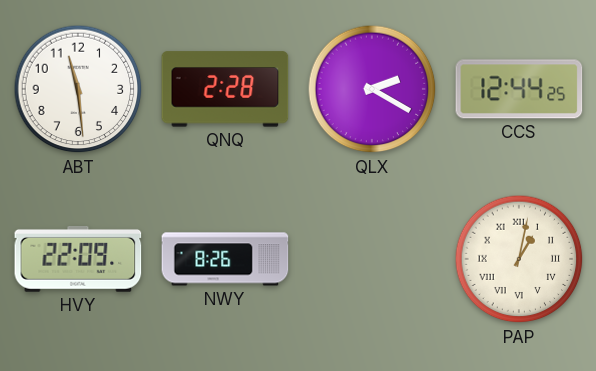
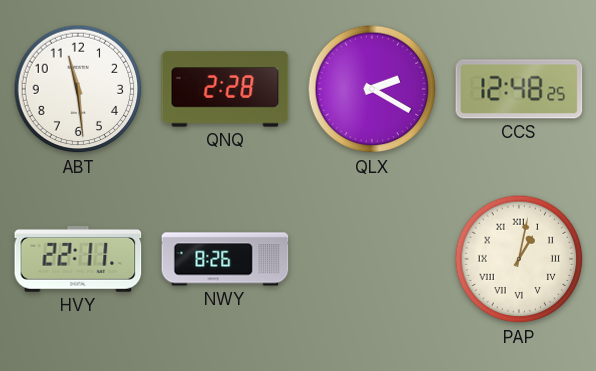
CCS: 12:44 -> 12:48
HVY: 22:09 -> 22:11
